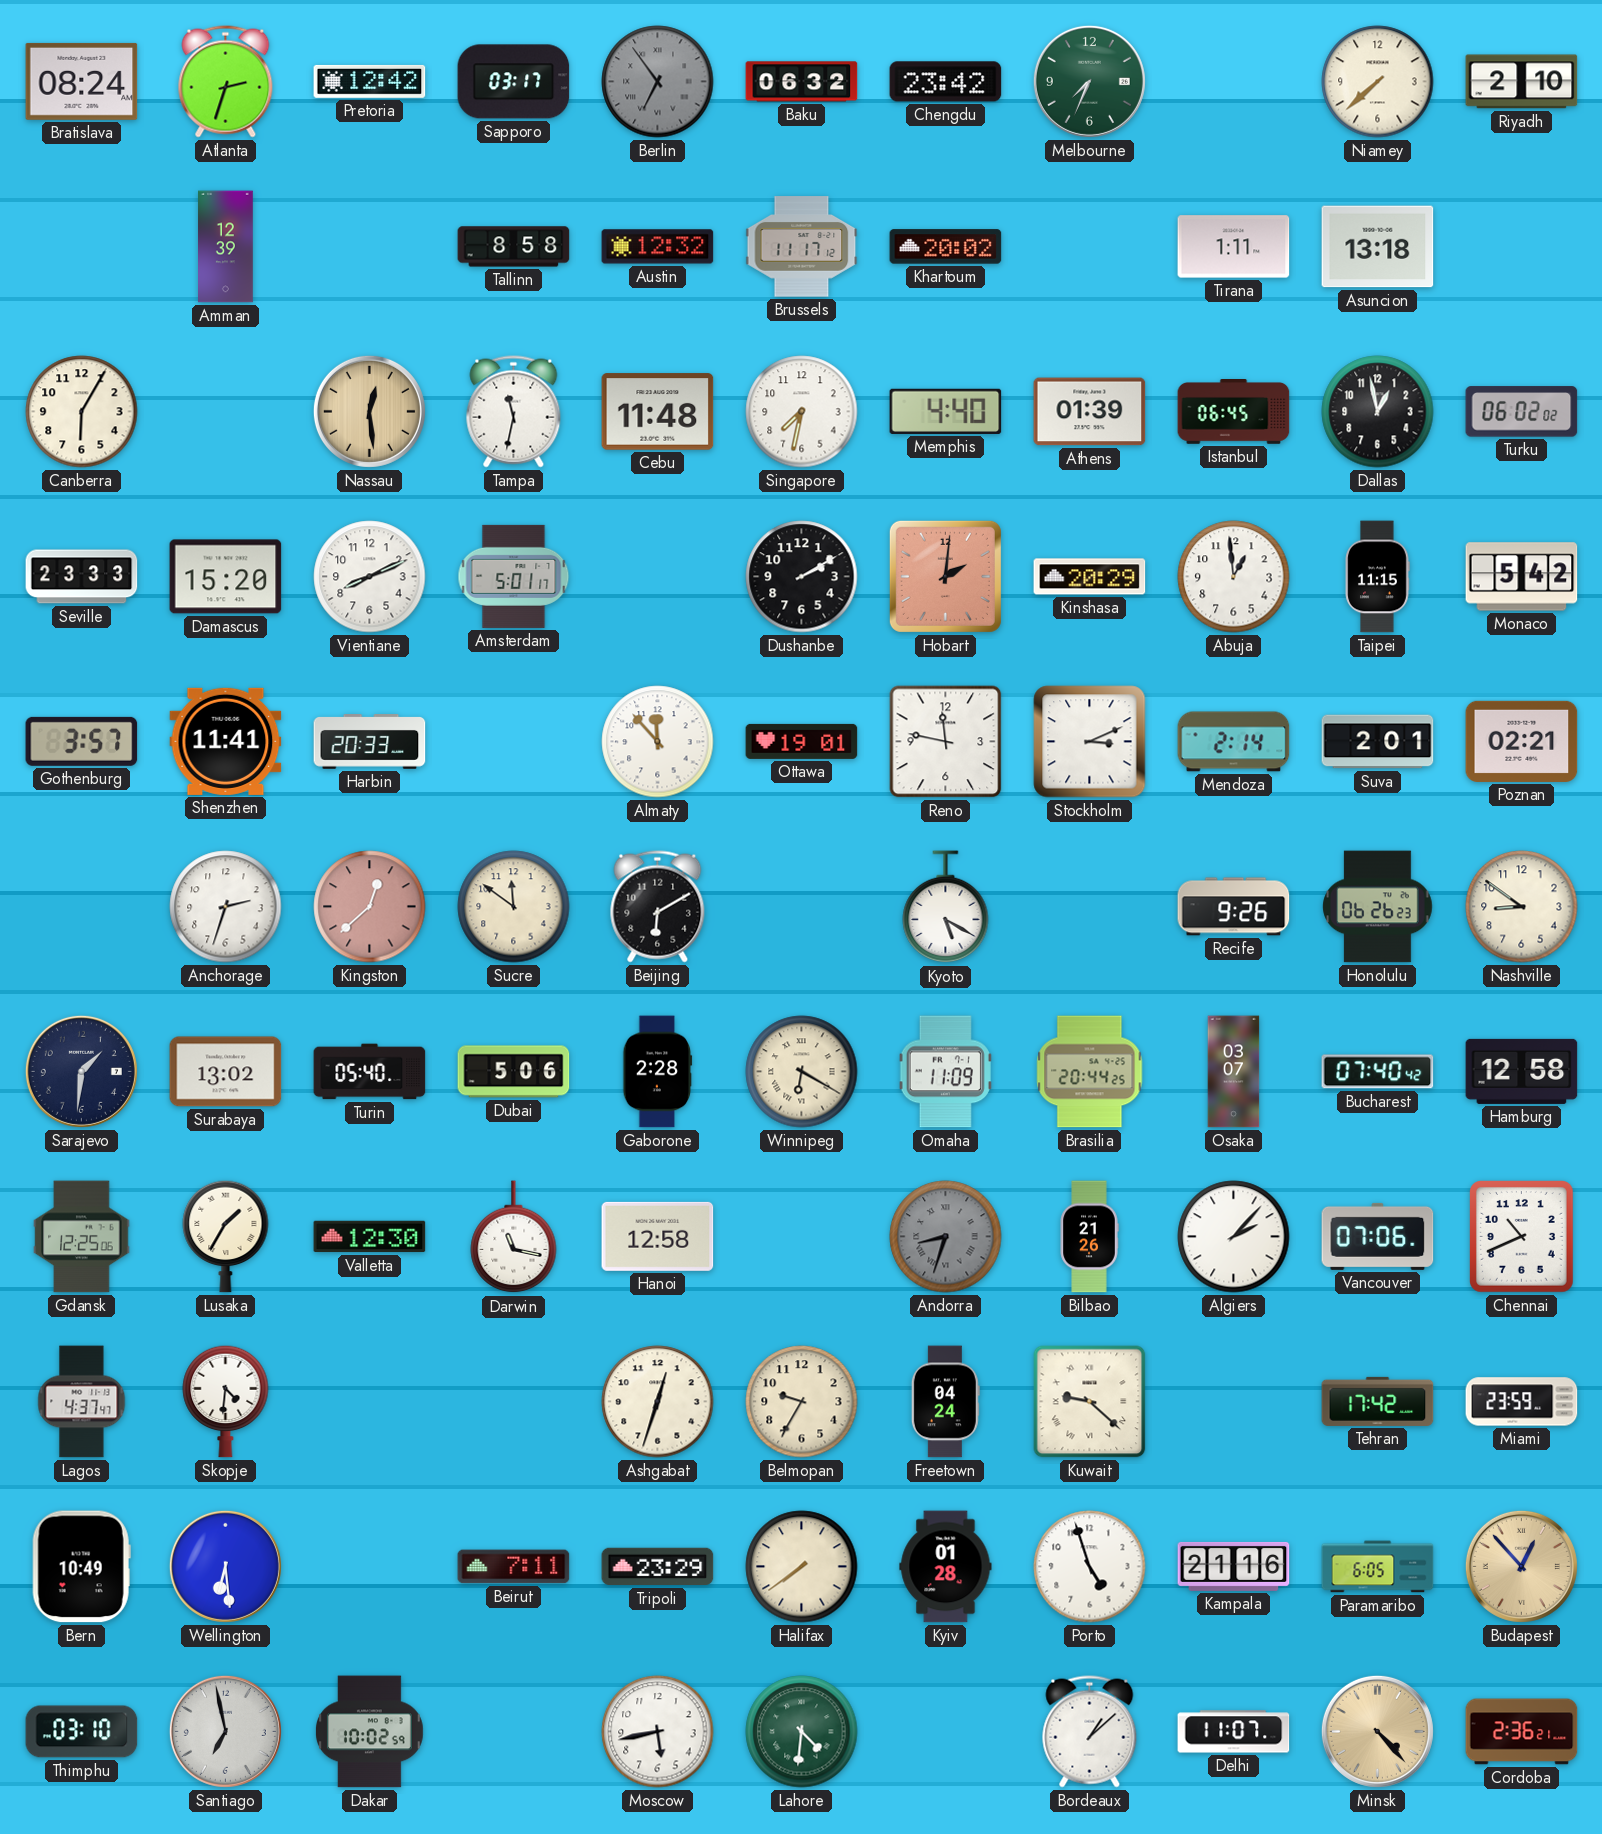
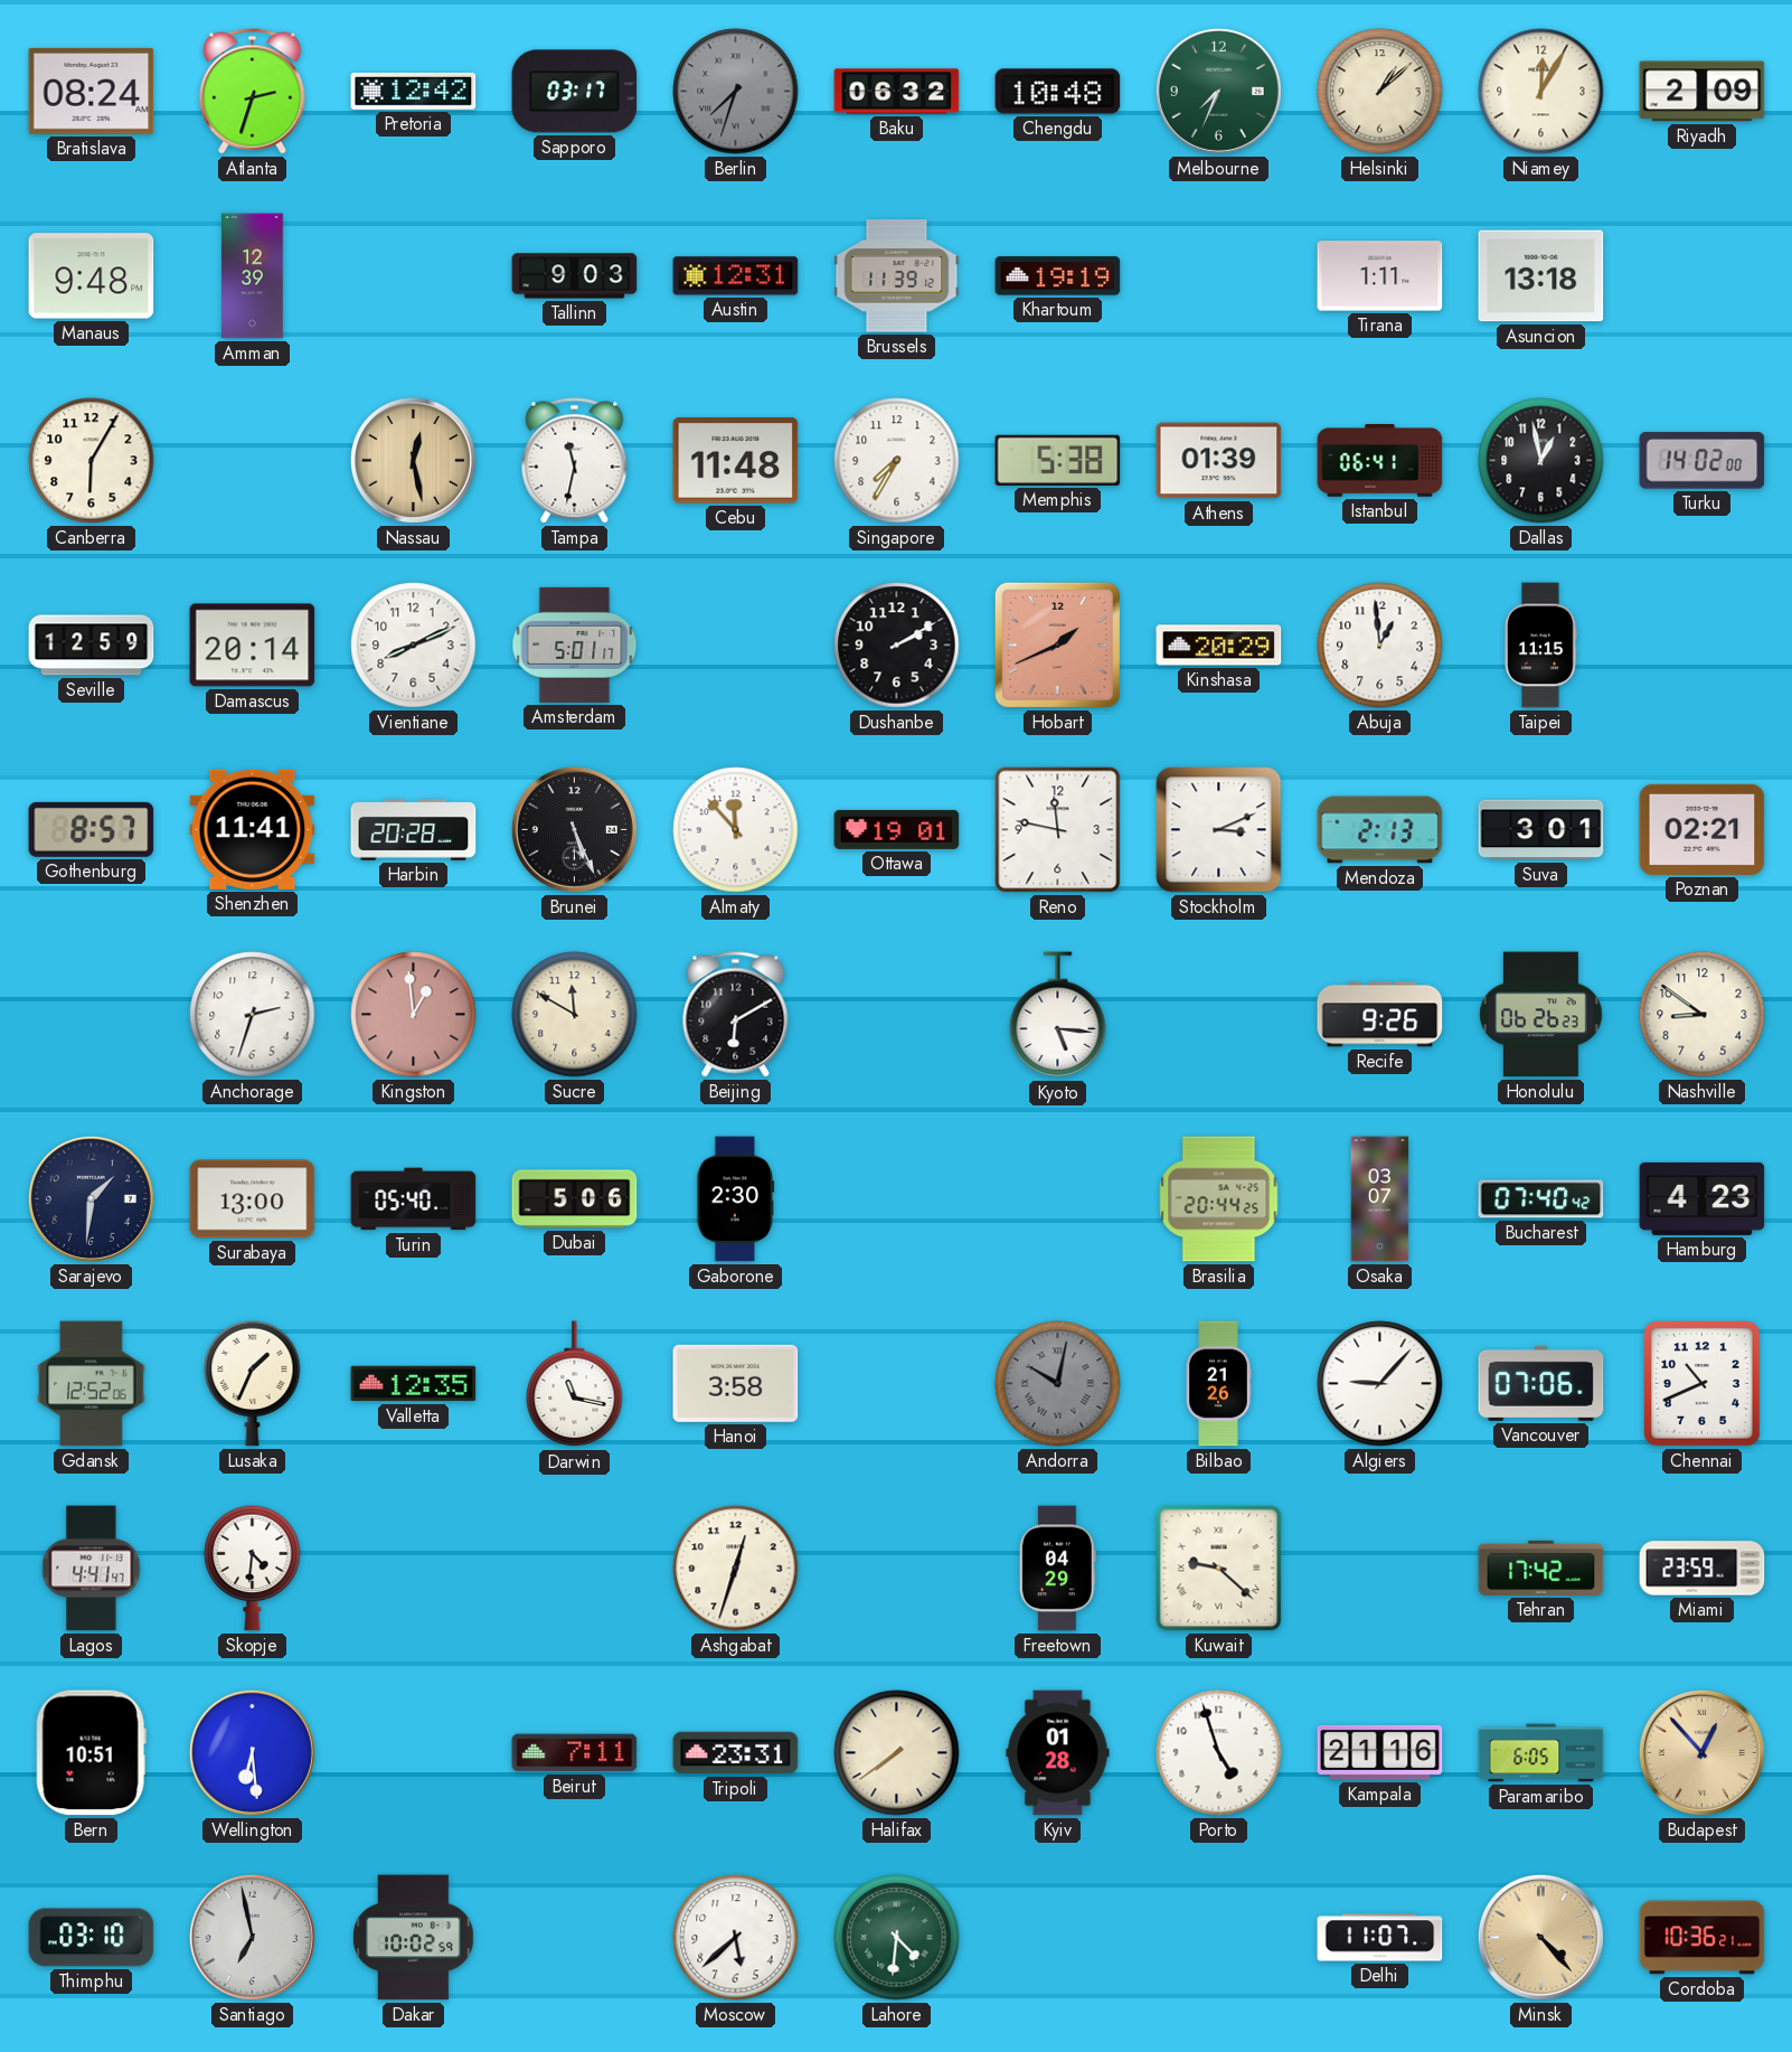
Berlin: 6:54 -> 7:33
Chengdu: 23:42 -> 10:48
Helsinki: none -> 1:08
Niamey: 7:38 -> 12:05
Riyadh: 2:10 -> 2:09
Manaus: none -> 9:48
Tallinn: 8:58 -> 9:03
Austin: 12:32 -> 12:31
Brussels: 11:17 -> 11:39
Khartoum: 20:02 -> 19:19
Nassau: 12:29 -> 12:28
Singapore: 7:32 -> 7:35
Memphis: 4:40 -> 5:38
Istanbul: 06:45 -> 06:41
Turku: 06:02 -> 14:02
Seville: 23:33 -> 12:59
Damascus: 15:20 -> 20:14
Hobart: 2:01 -> 1:41
Monaco: 5:42 -> none
Gothenburg: 3:57 -> 8:57
Harbin: 20:33 -> 20:28
Brunei: none -> 5:26
Mendoza: 2:14 -> 2:13
Suva: 2:01 -> 3:01
Kingston: 12:38 -> 12:59
Sucre: 11:51 -> 11:50
Kyoto: 5:20 -> 5:16
Surabaya: 13:02 -> 13:00
Gaborone: 2:28 -> 2:30
Winnipeg: 6:20 -> none
Omaha: 11:09 -> none
Hamburg: 12:58 -> 4:23
Gdansk: 12:25 -> 12:52
Lusaka: 1:35 -> 1:34
Valletta: 12:30 -> 12:35
Hanoi: 12:58 -> 3:58
Andorra: 8:33 -> 10:02
Algiers: 2:07 -> 9:07
Lagos: 4:37 -> 4:41
Belmopan: 9:35 -> none
Freetown: 04:24 -> 04:29
Bern: 10:49 -> 10:51
Tripoli: 23:29 -> 23:31
Moscow: 5:43 -> 5:38
Bordeaux: 1:08 -> none
Cordoba: 2:36 -> 10:36
